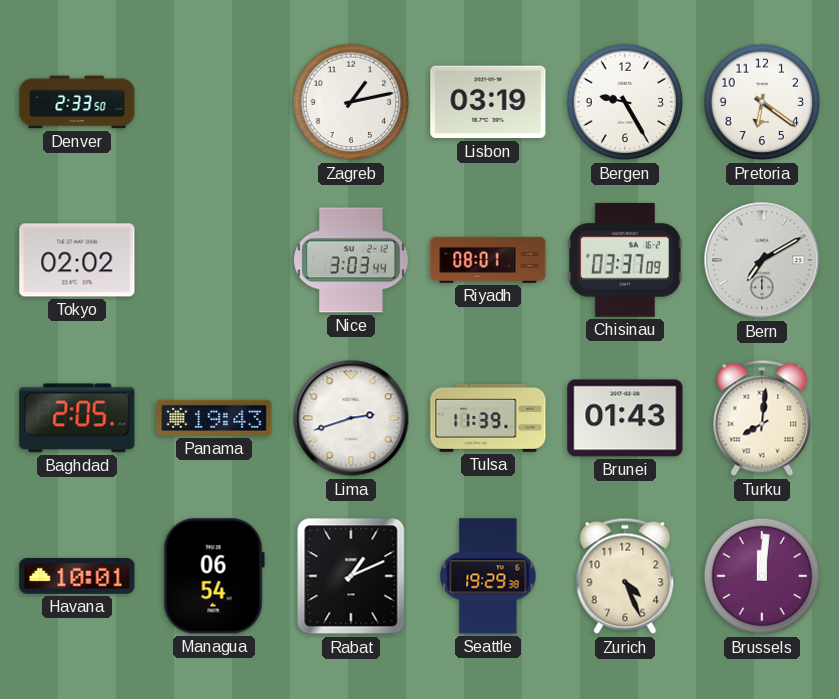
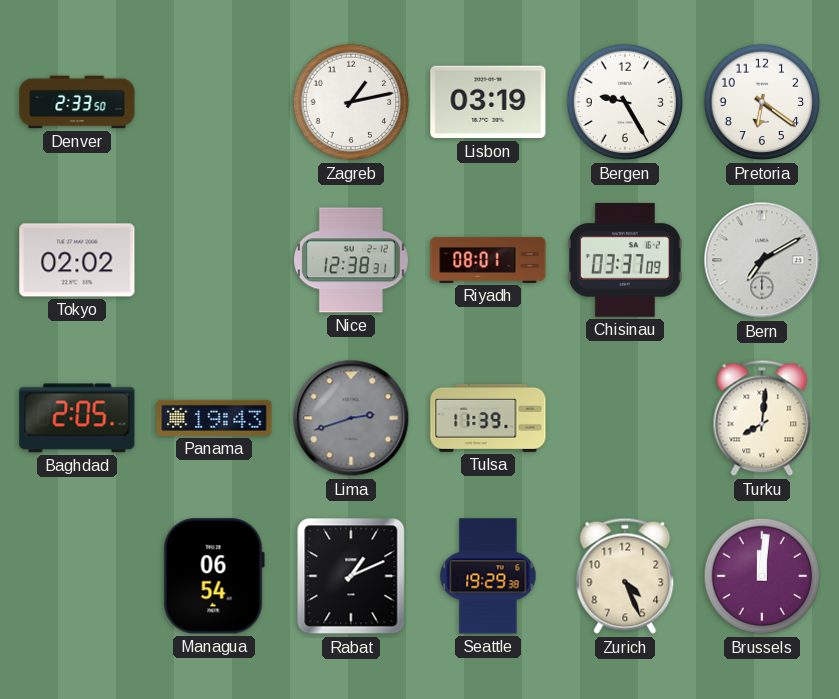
Nice: 3:03 -> 12:38
Lima dial: white -> grey
Brunei: 01:43 -> none
Havana: 10:01 -> none
